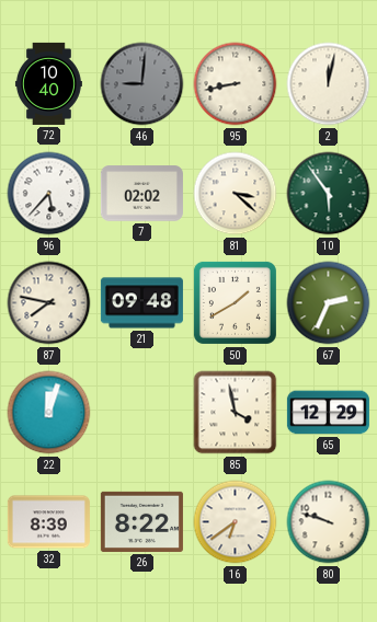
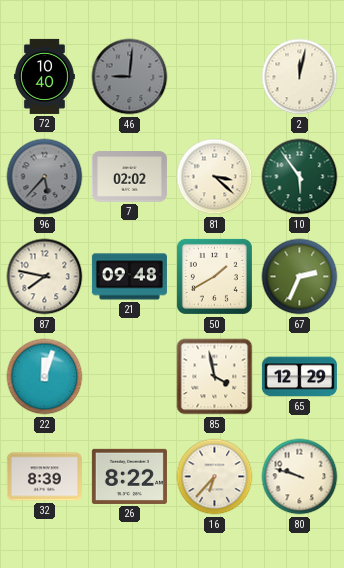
95: 8:43 -> none
96 dial: white -> grey
16: 6:39 -> 6:37
